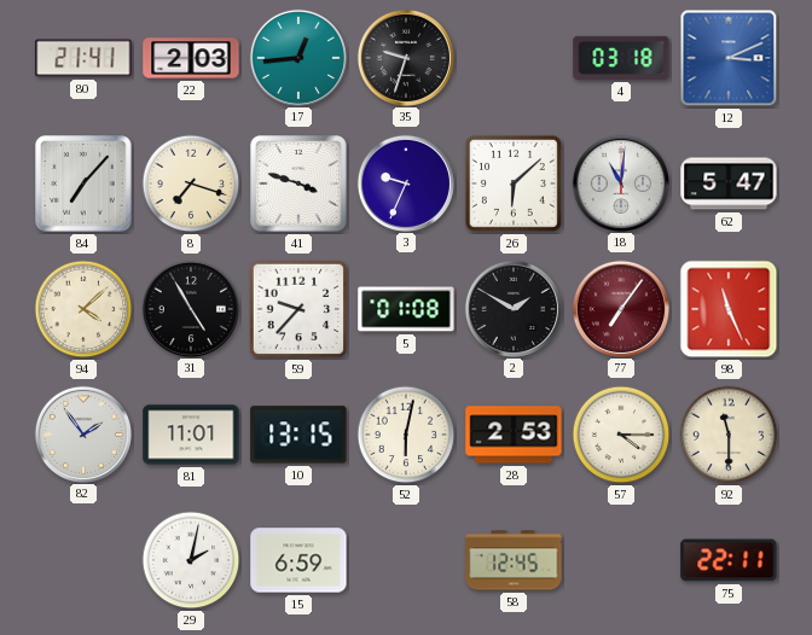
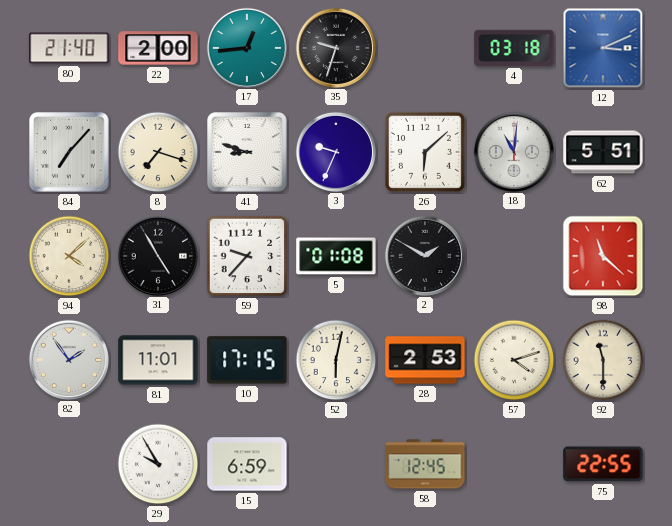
80: 21:41 -> 21:40
22: 2:03 -> 2:00
41: 3:48 -> 8:48
62: 5:47 -> 5:51
77: 7:06 -> none
98: 11:26 -> 11:22
10: 13:15 -> 17:15
57: 4:15 -> 4:12
29: 2:02 -> 9:55
75: 22:11 -> 22:55
